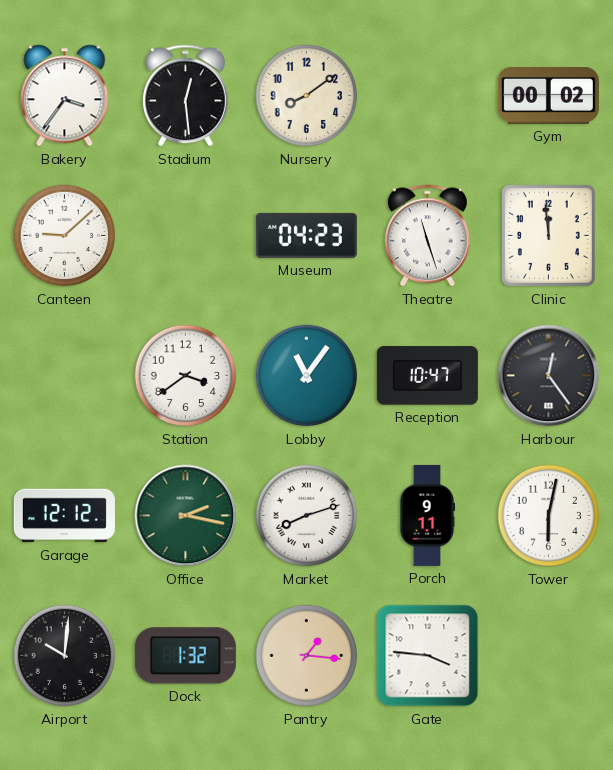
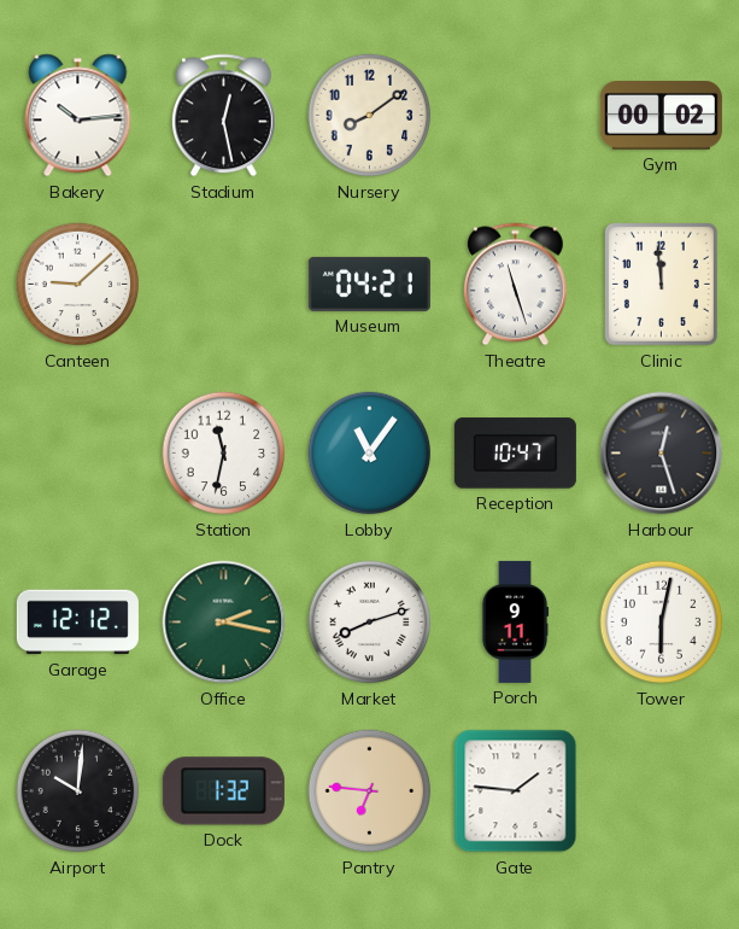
Bakery: 3:36 -> 10:14
Stadium: 12:29 -> 12:28
Museum: 04:23 -> 04:21
Station: 3:39 -> 11:32
Harbour: 12:24 -> 12:27
Pantry: 1:16 -> 6:46
Gate: 3:46 -> 1:46
